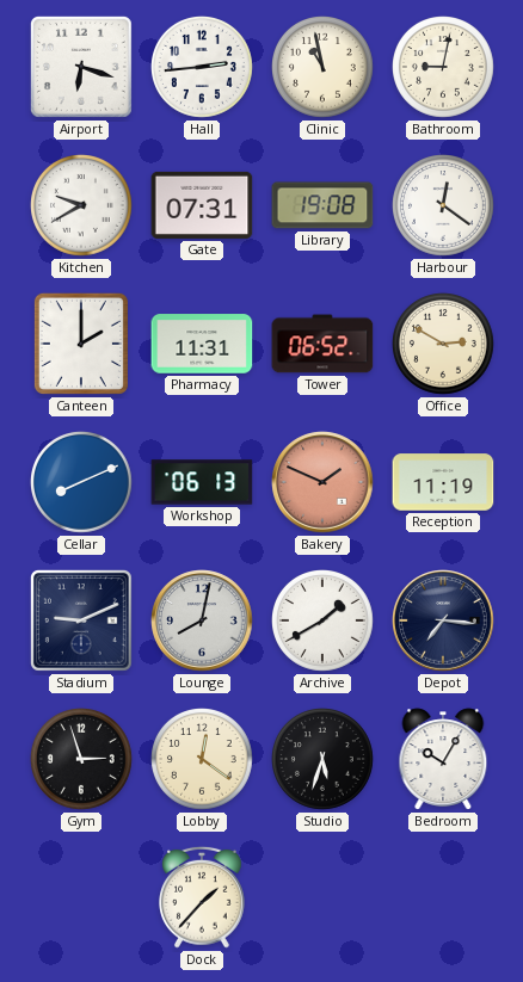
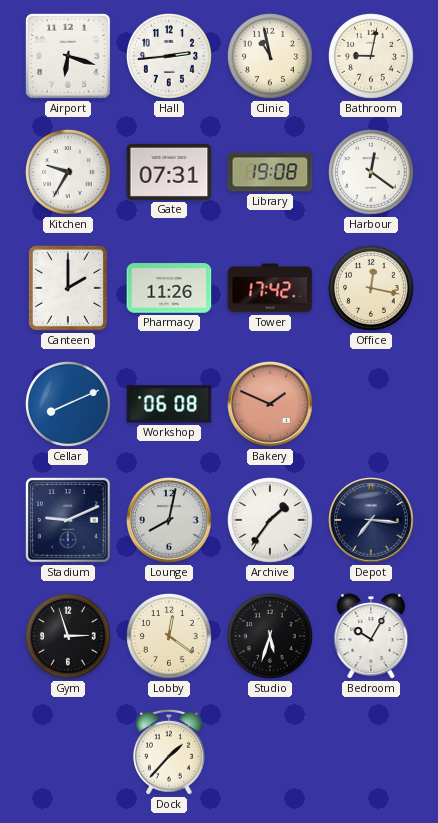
Kitchen: 9:40 -> 9:35
Pharmacy: 11:31 -> 11:26
Tower: 06:52 -> 17:42
Office: 2:50 -> 12:17
Workshop: 06:13 -> 06:08
Reception: 11:19 -> none
Archive: 1:40 -> 1:36
